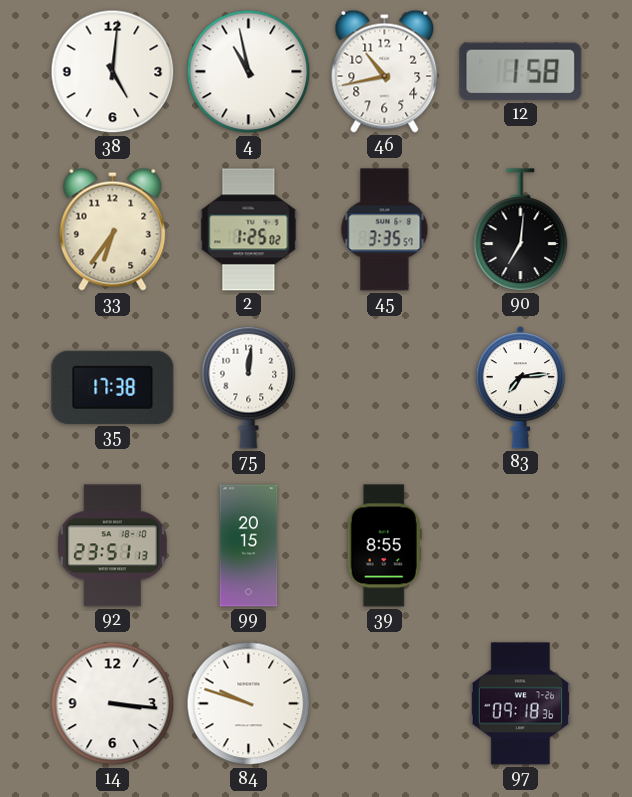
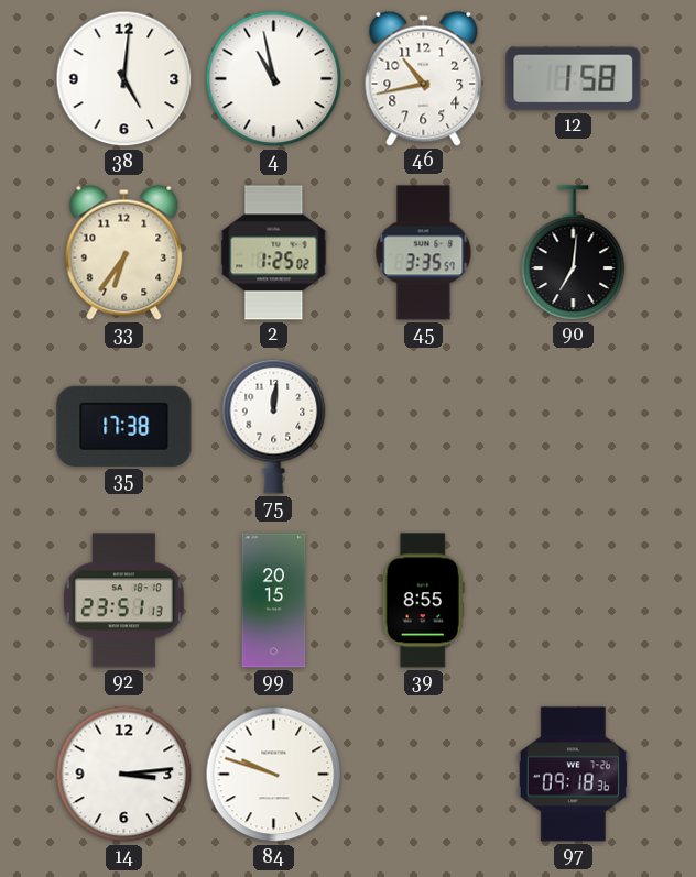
83: 7:14 -> none
14: 3:16 -> 3:14
